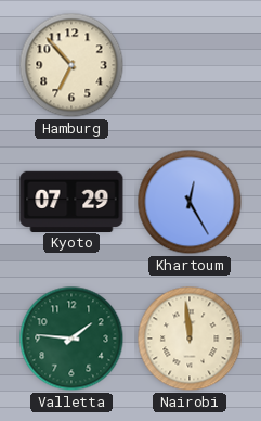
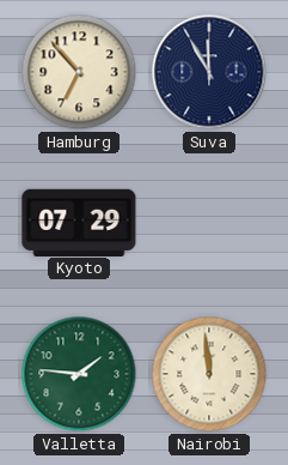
Suva: none -> 11:55
Khartoum: 12:25 -> none
